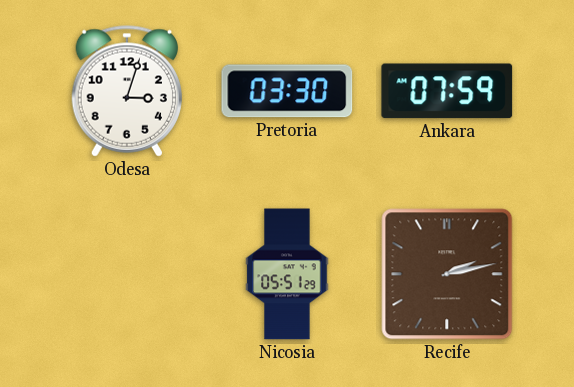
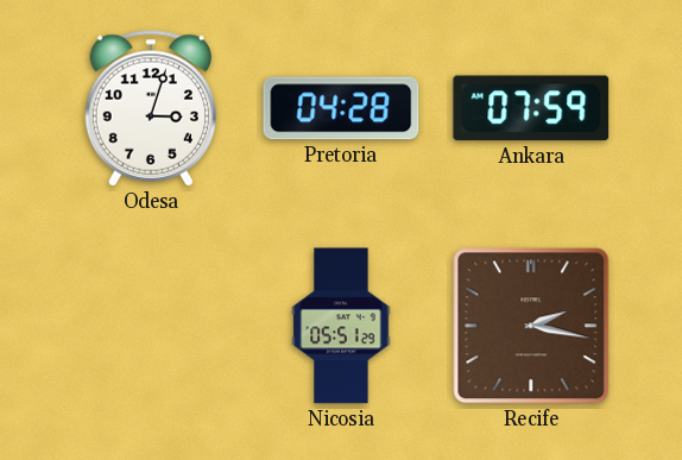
Pretoria: 03:30 -> 04:28
Recife: 2:13 -> 2:17
